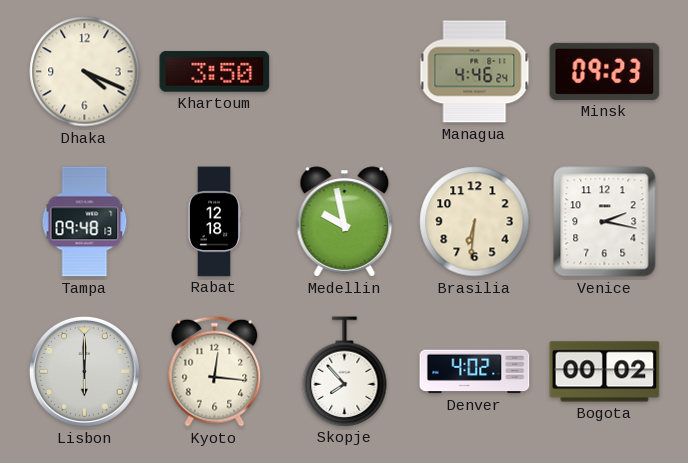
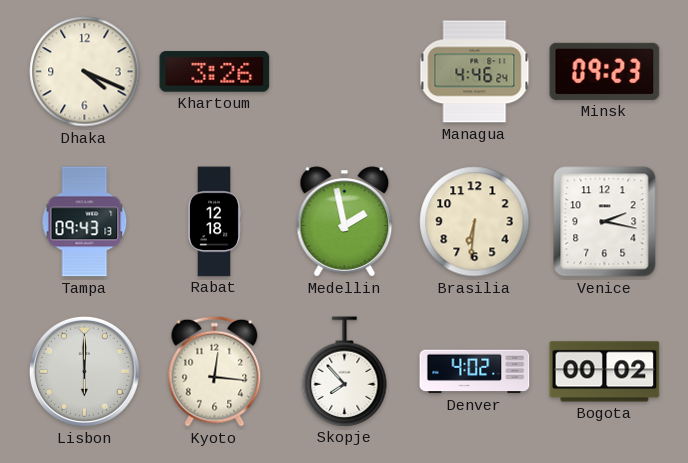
Khartoum: 3:50 -> 3:26
Tampa: 09:48 -> 09:43
Medellin: 9:58 -> 1:58
